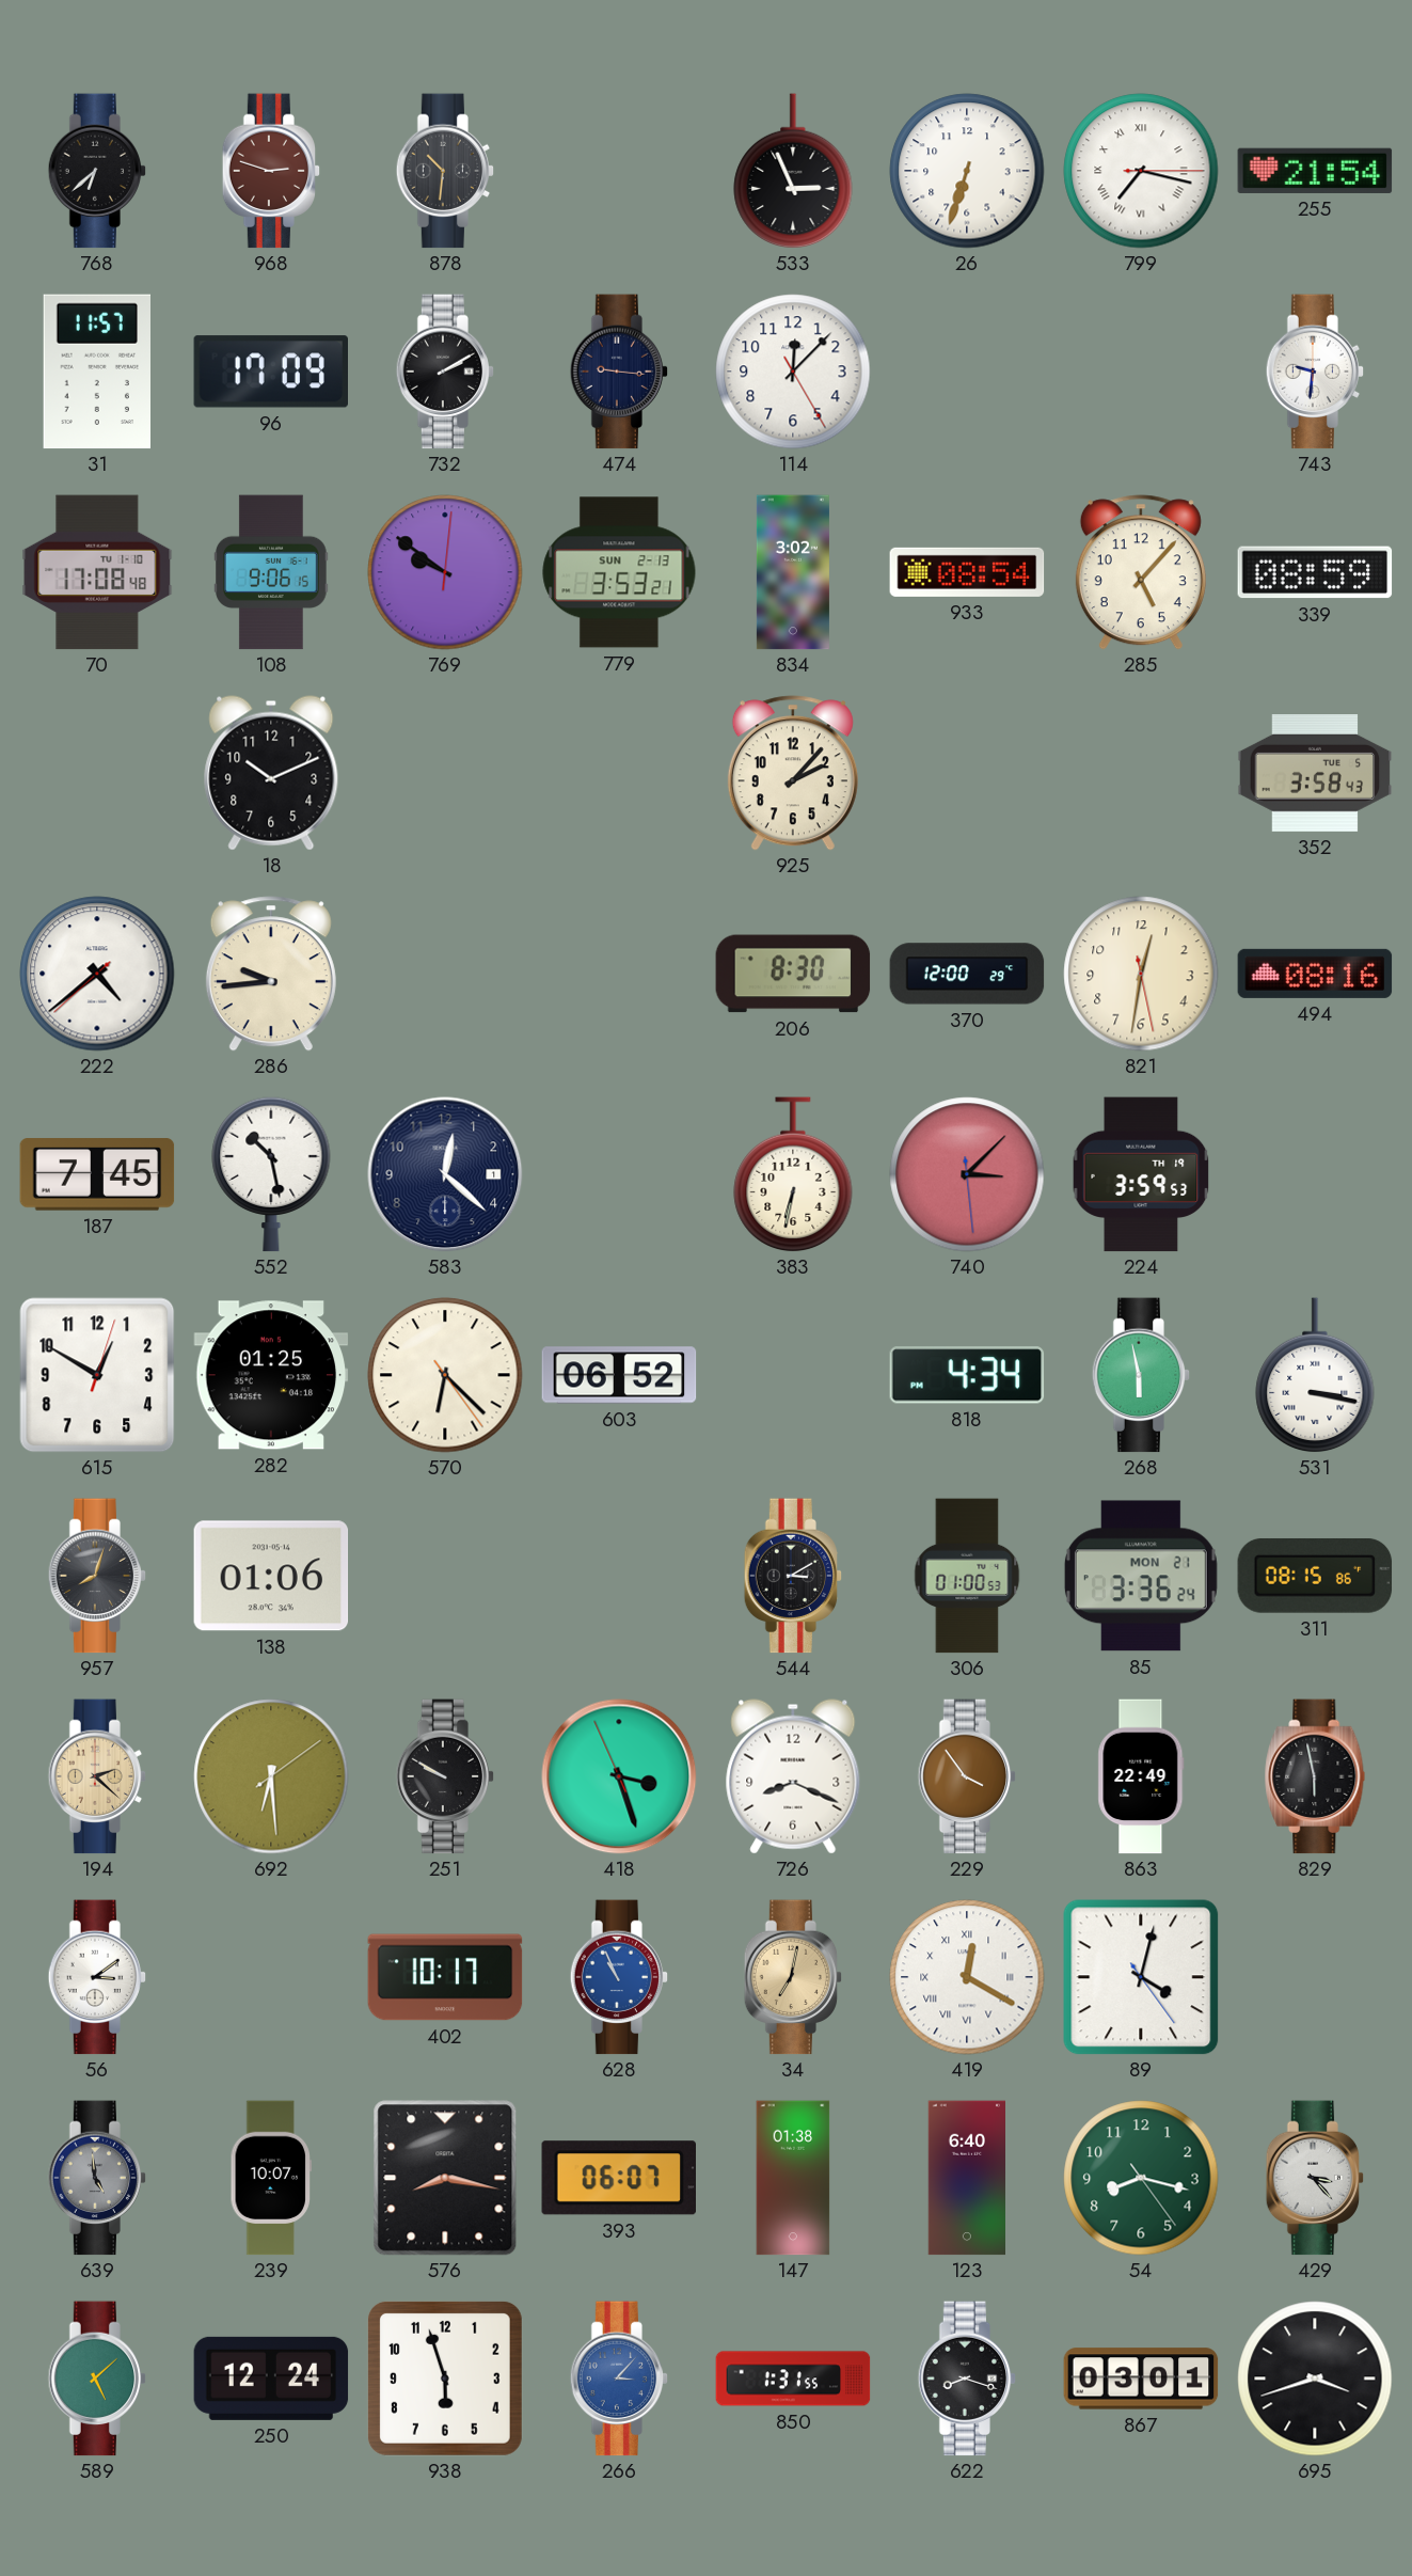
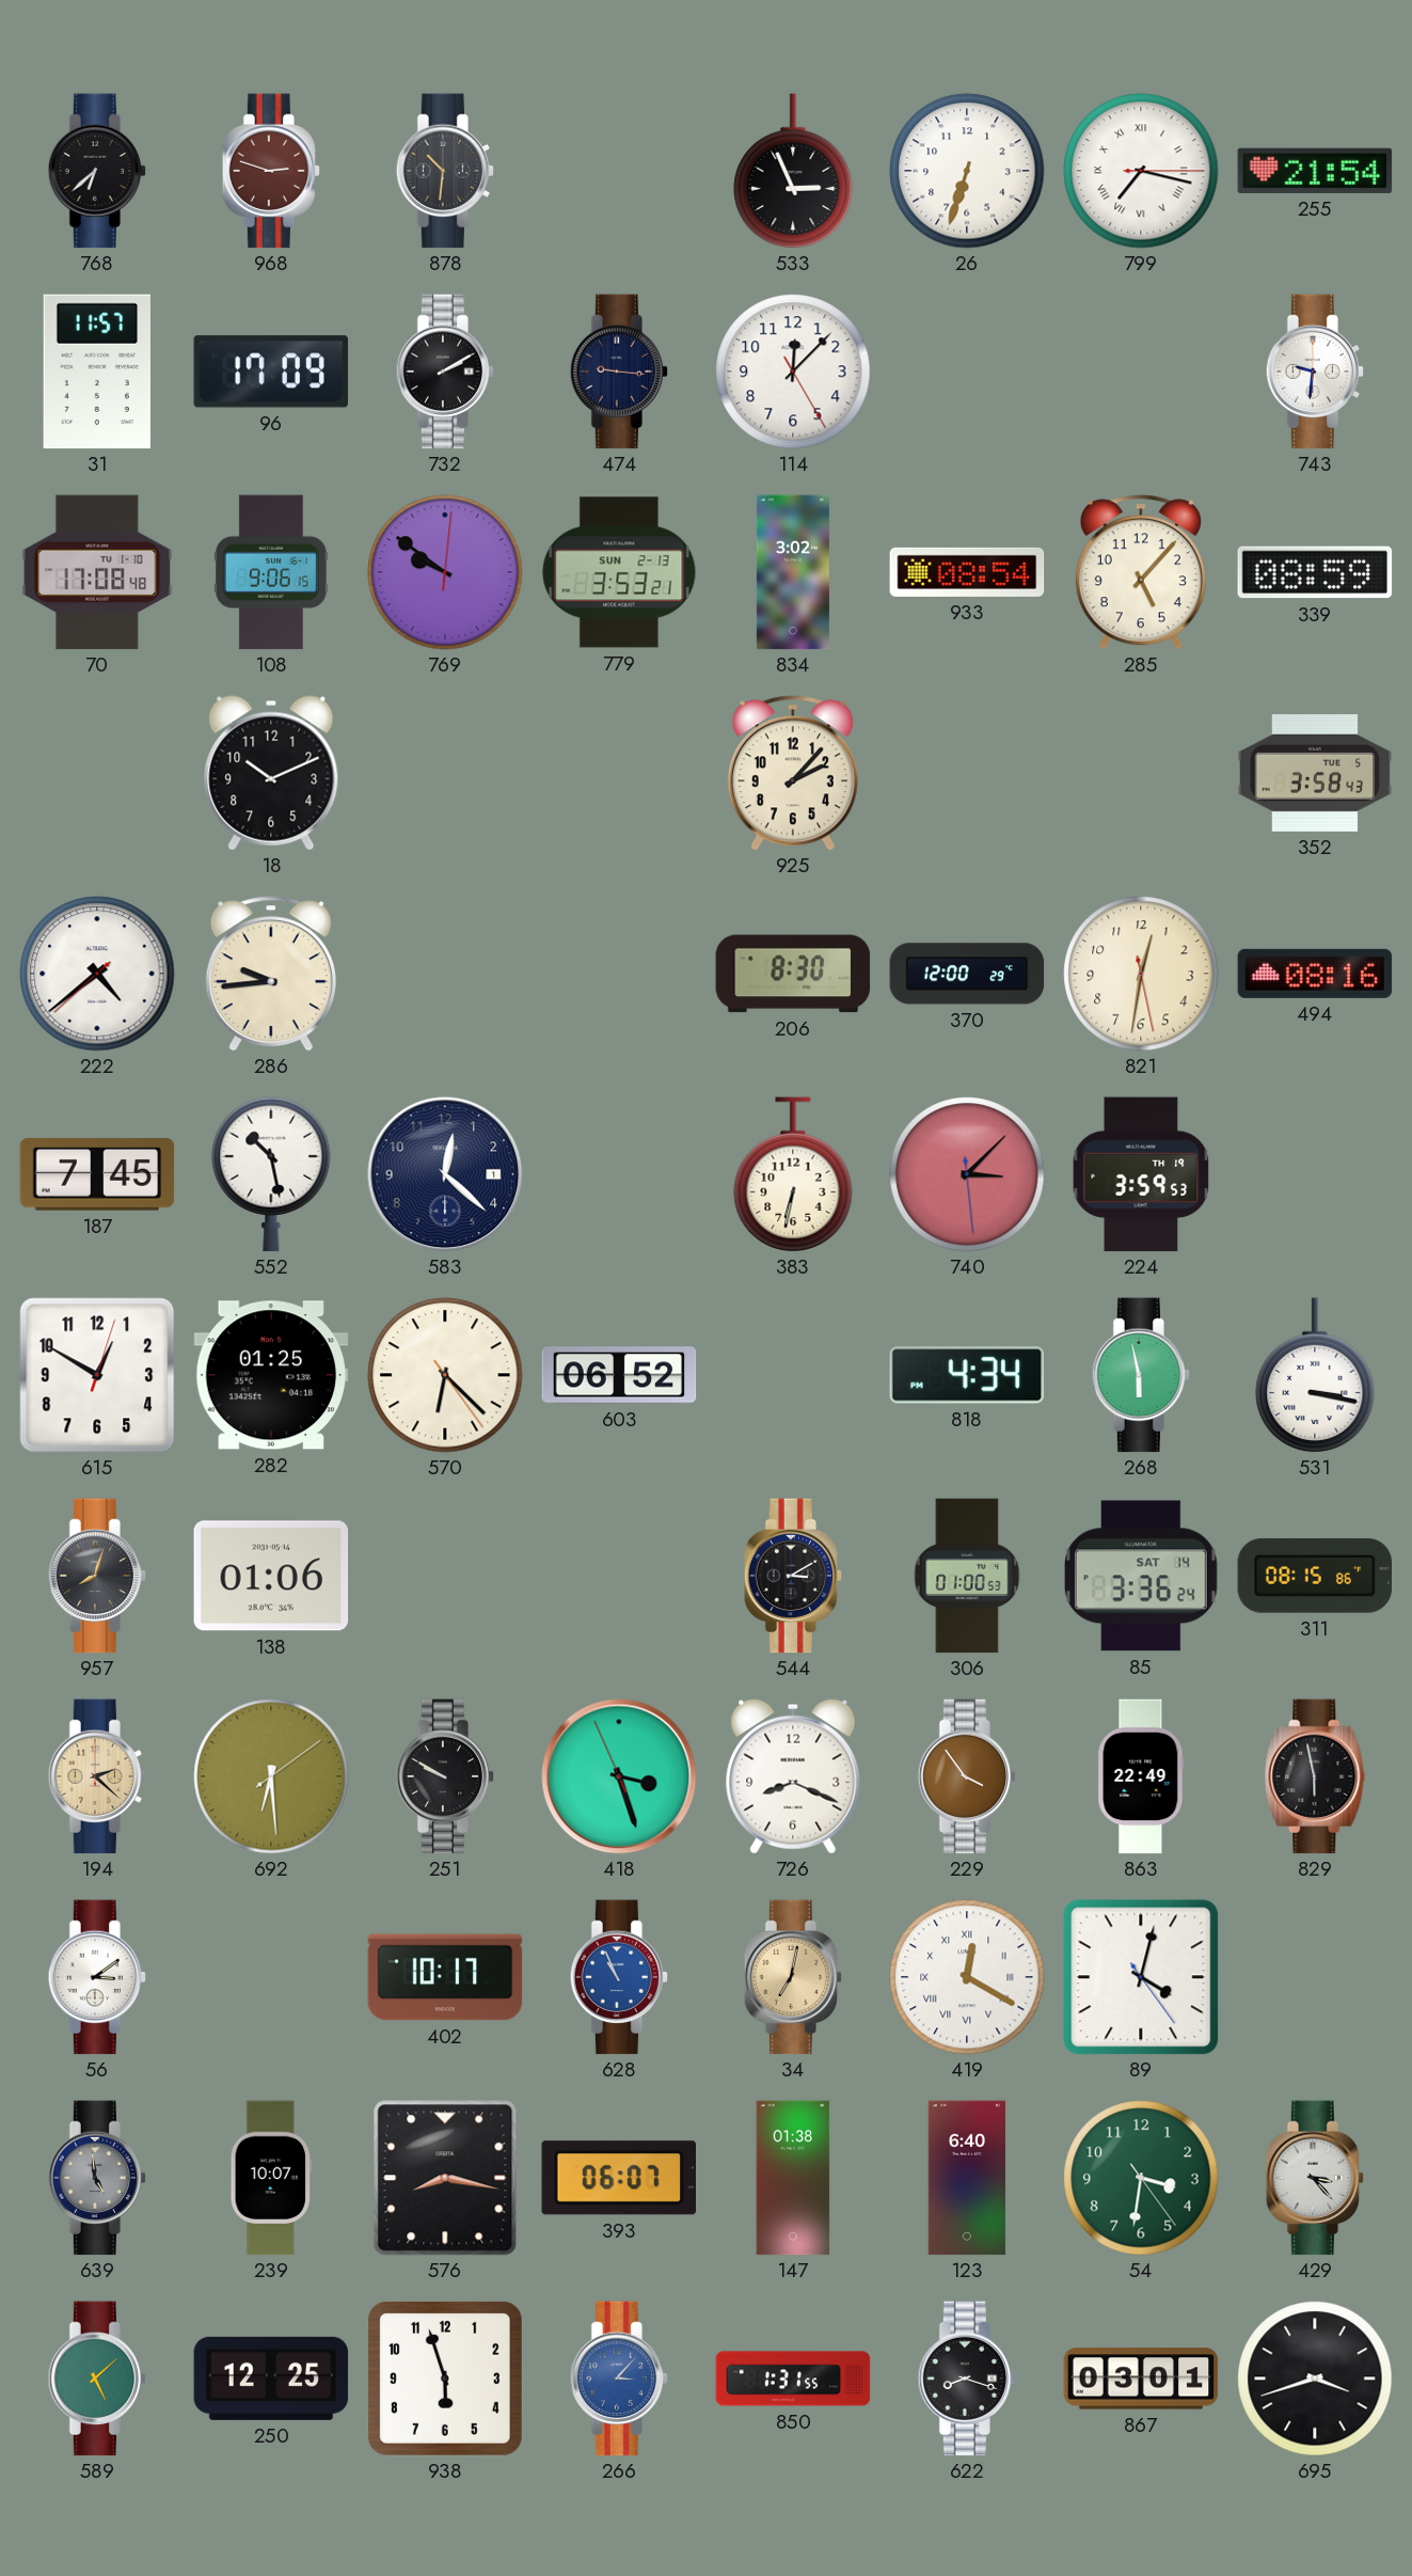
85 date: MON 21 -> SAT 14
54: 8:17 -> 3:31
250: 12:24 -> 12:25
